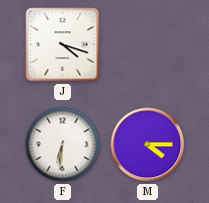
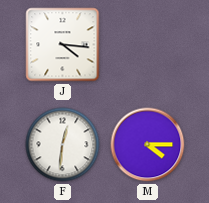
J: 4:18 -> 4:16
F: 6:31 -> 12:31
